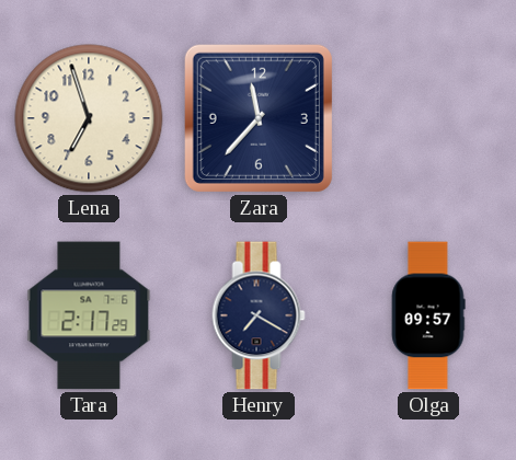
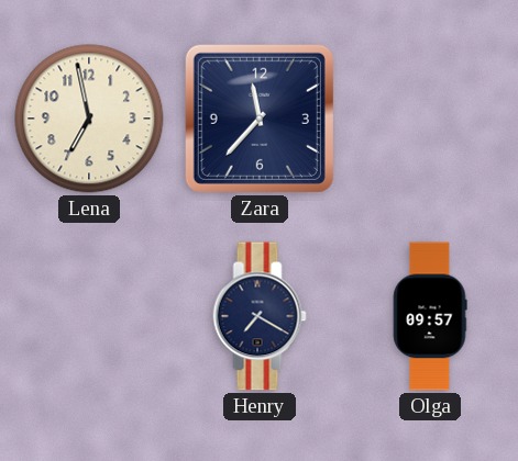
Lena: 6:57 -> 6:58
Tara: 2:17 -> none
